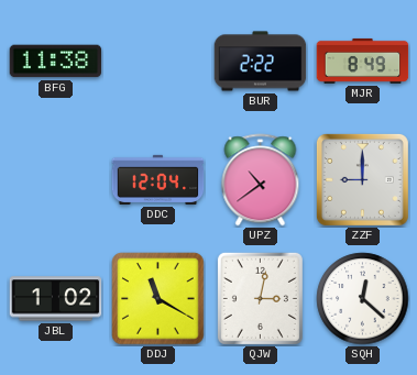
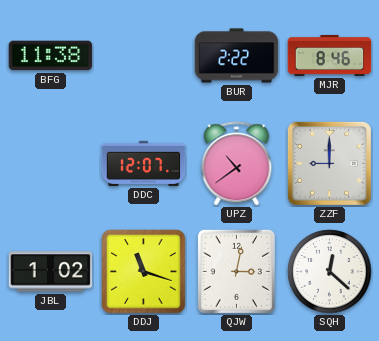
MJR: 8:49 -> 8:46
DDC: 12:04 -> 12:07
DDJ: 11:20 -> 11:18
